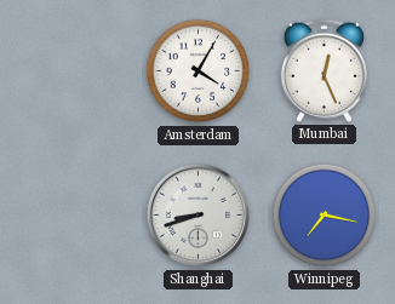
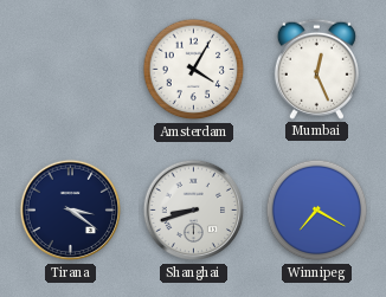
Tirana: none -> 3:21
Winnipeg: 7:17 -> 7:20
